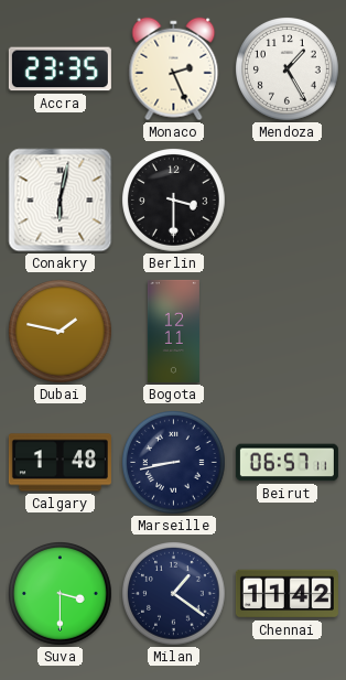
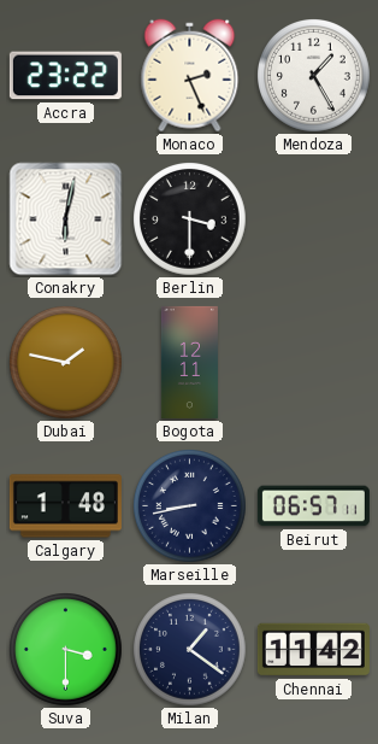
Accra: 23:35 -> 23:22
